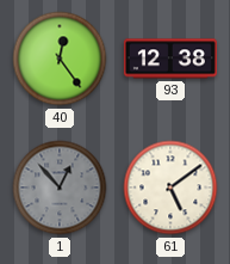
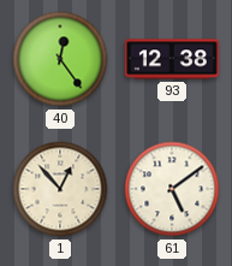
1 dial: grey -> cream
